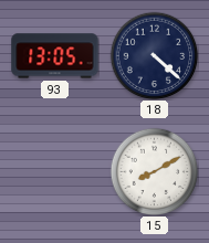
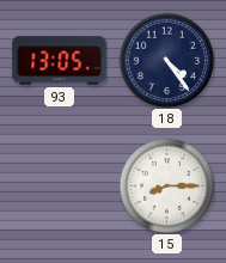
18: 4:22 -> 4:24
15: 8:10 -> 8:15
